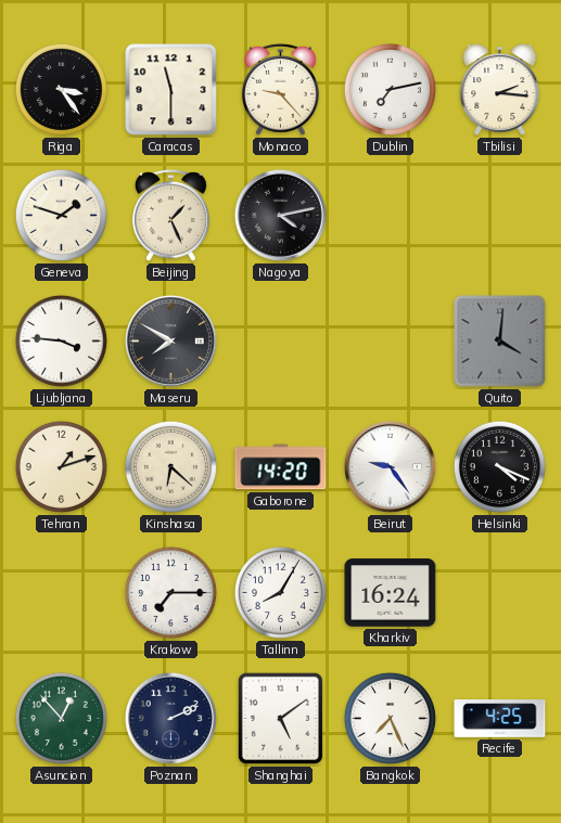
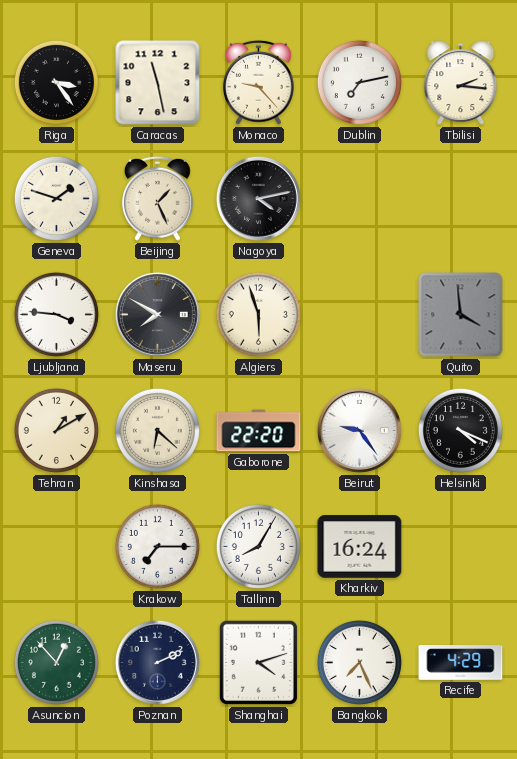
Caracas: 11:30 -> 11:28
Algiers: none -> 5:57
Quito: 4:01 -> 3:59
Tehran: 1:12 -> 1:10
Gaborone: 14:20 -> 22:20
Shanghai: 5:09 -> 4:12
Recife: 4:25 -> 4:29
